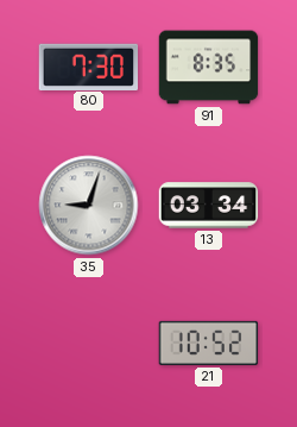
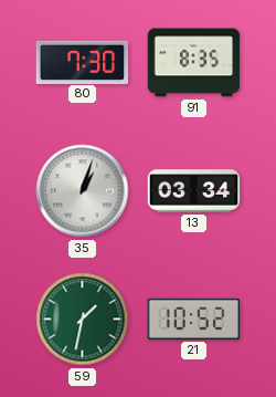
35: 9:03 -> 1:03
59: none -> 1:32
